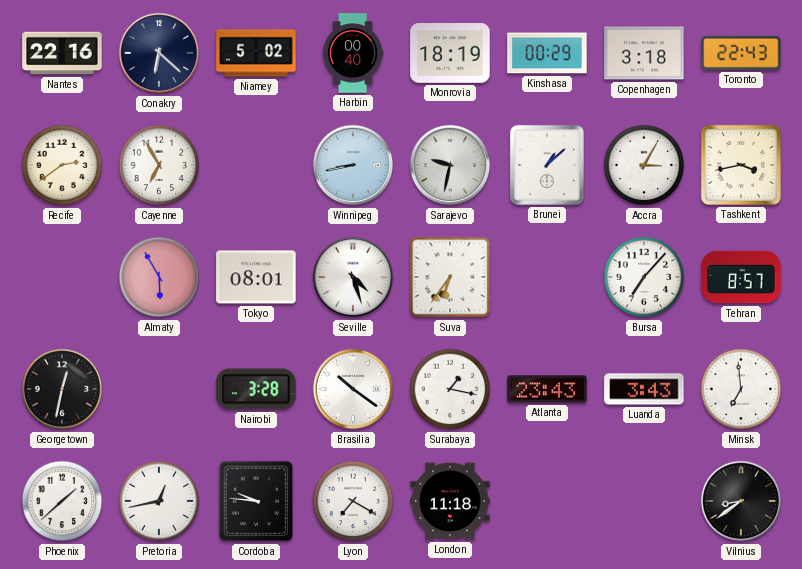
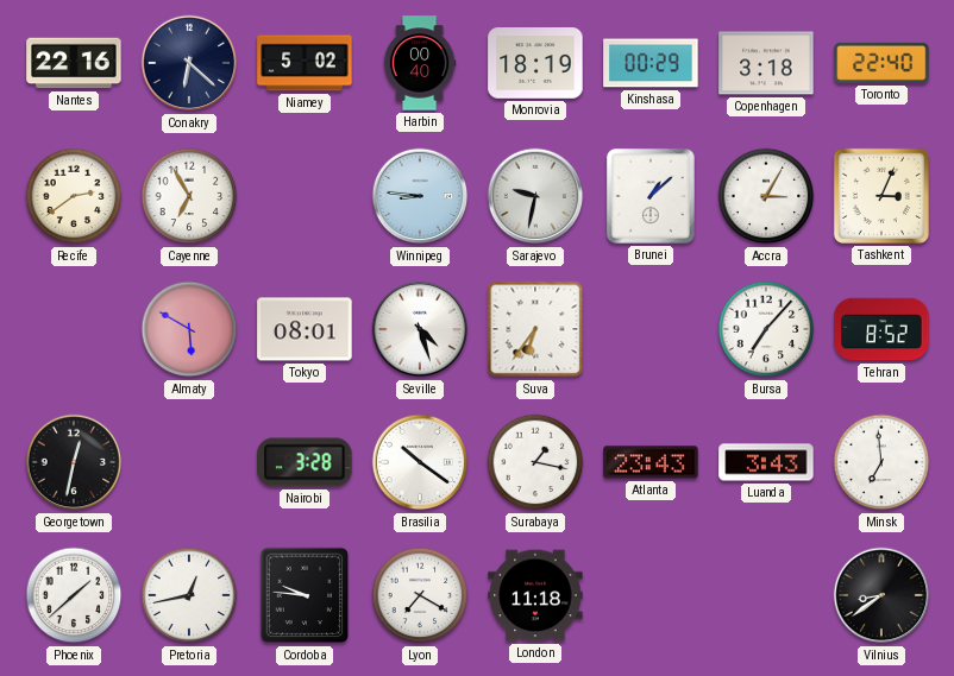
Toronto: 22:43 -> 22:40
Winnipeg: 8:43 -> 8:46
Tashkent: 3:43 -> 3:04
Almaty: 5:55 -> 5:50
Tehran: 8:57 -> 8:52
